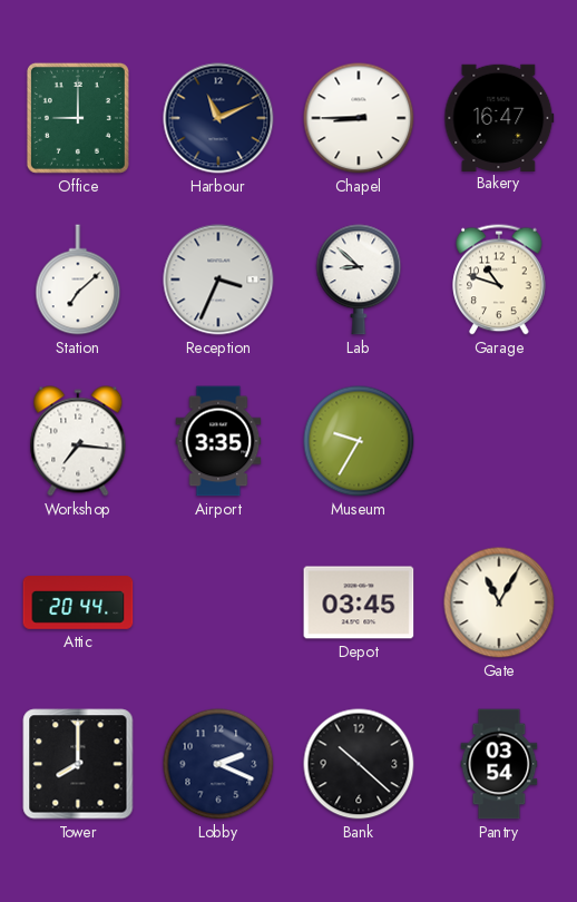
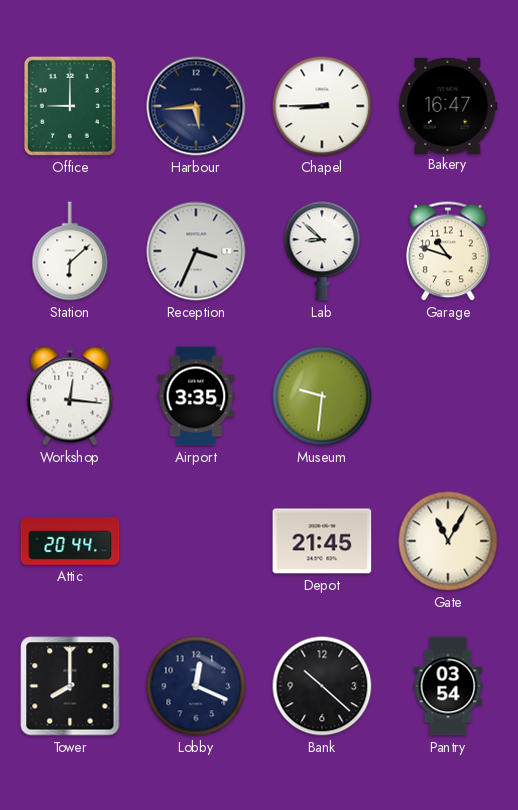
Harbour: 11:11 -> 5:44
Station: 7:08 -> 6:08
Workshop: 7:16 -> 12:16
Museum: 9:35 -> 9:31
Depot: 03:45 -> 21:45
Lobby: 2:19 -> 12:19
